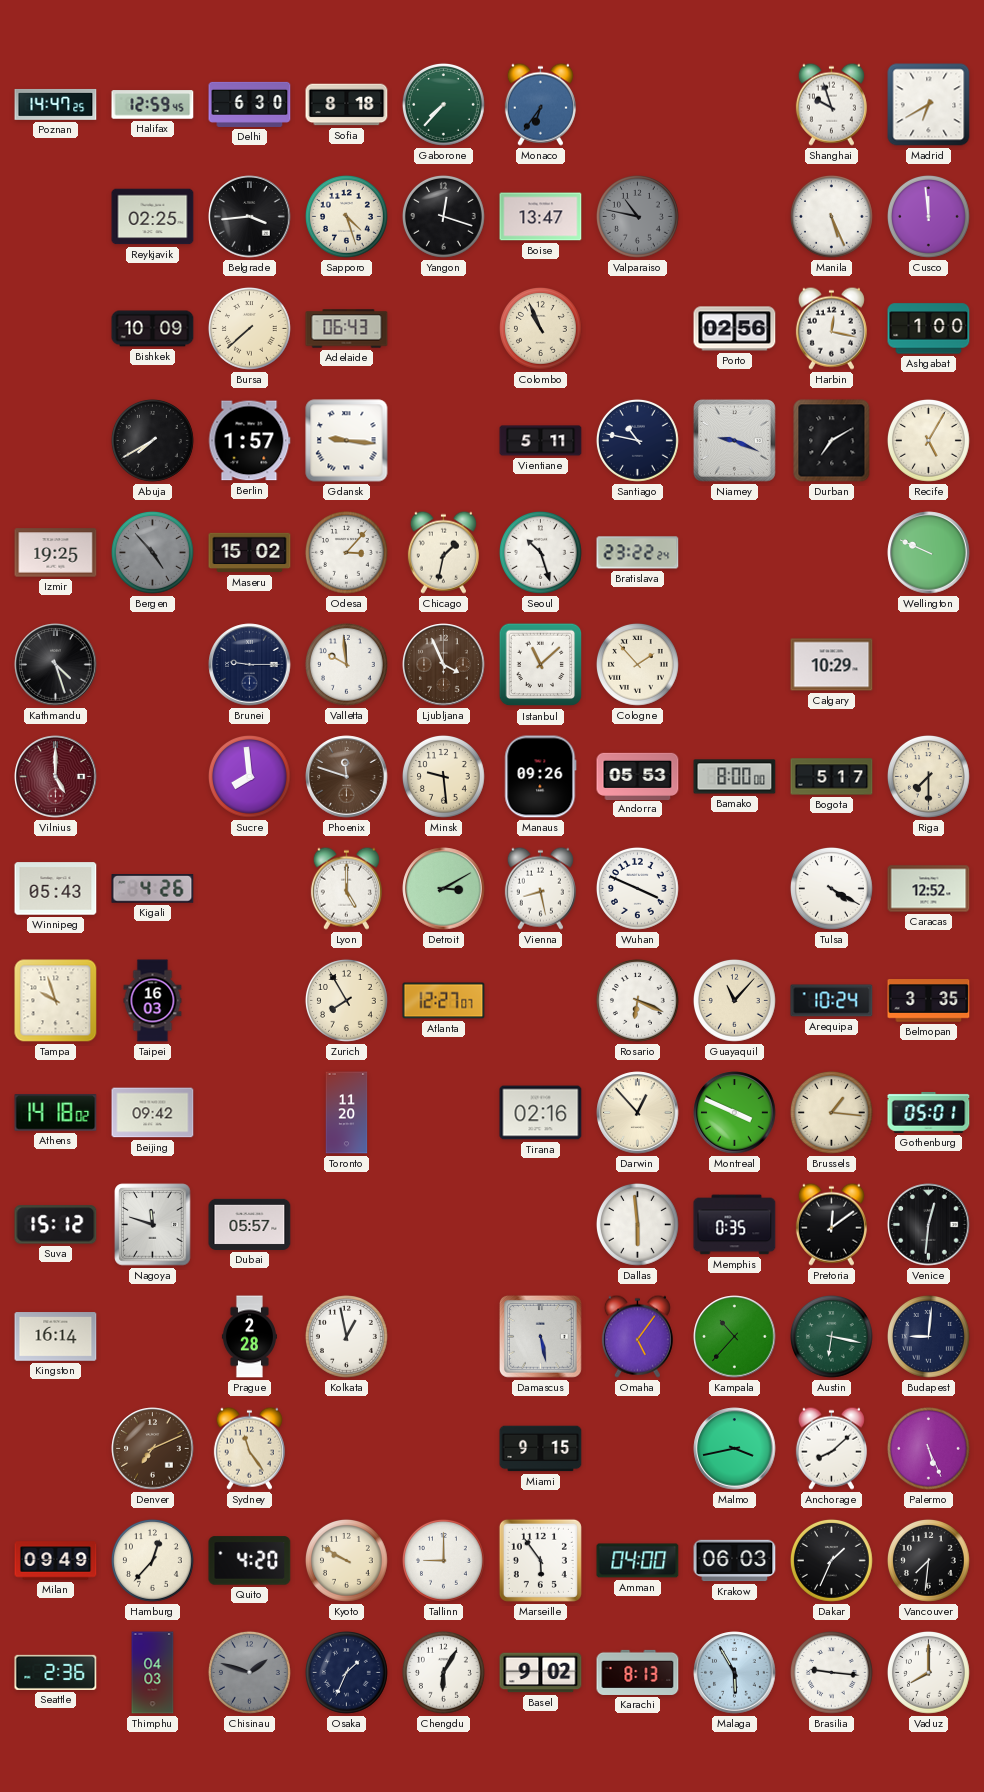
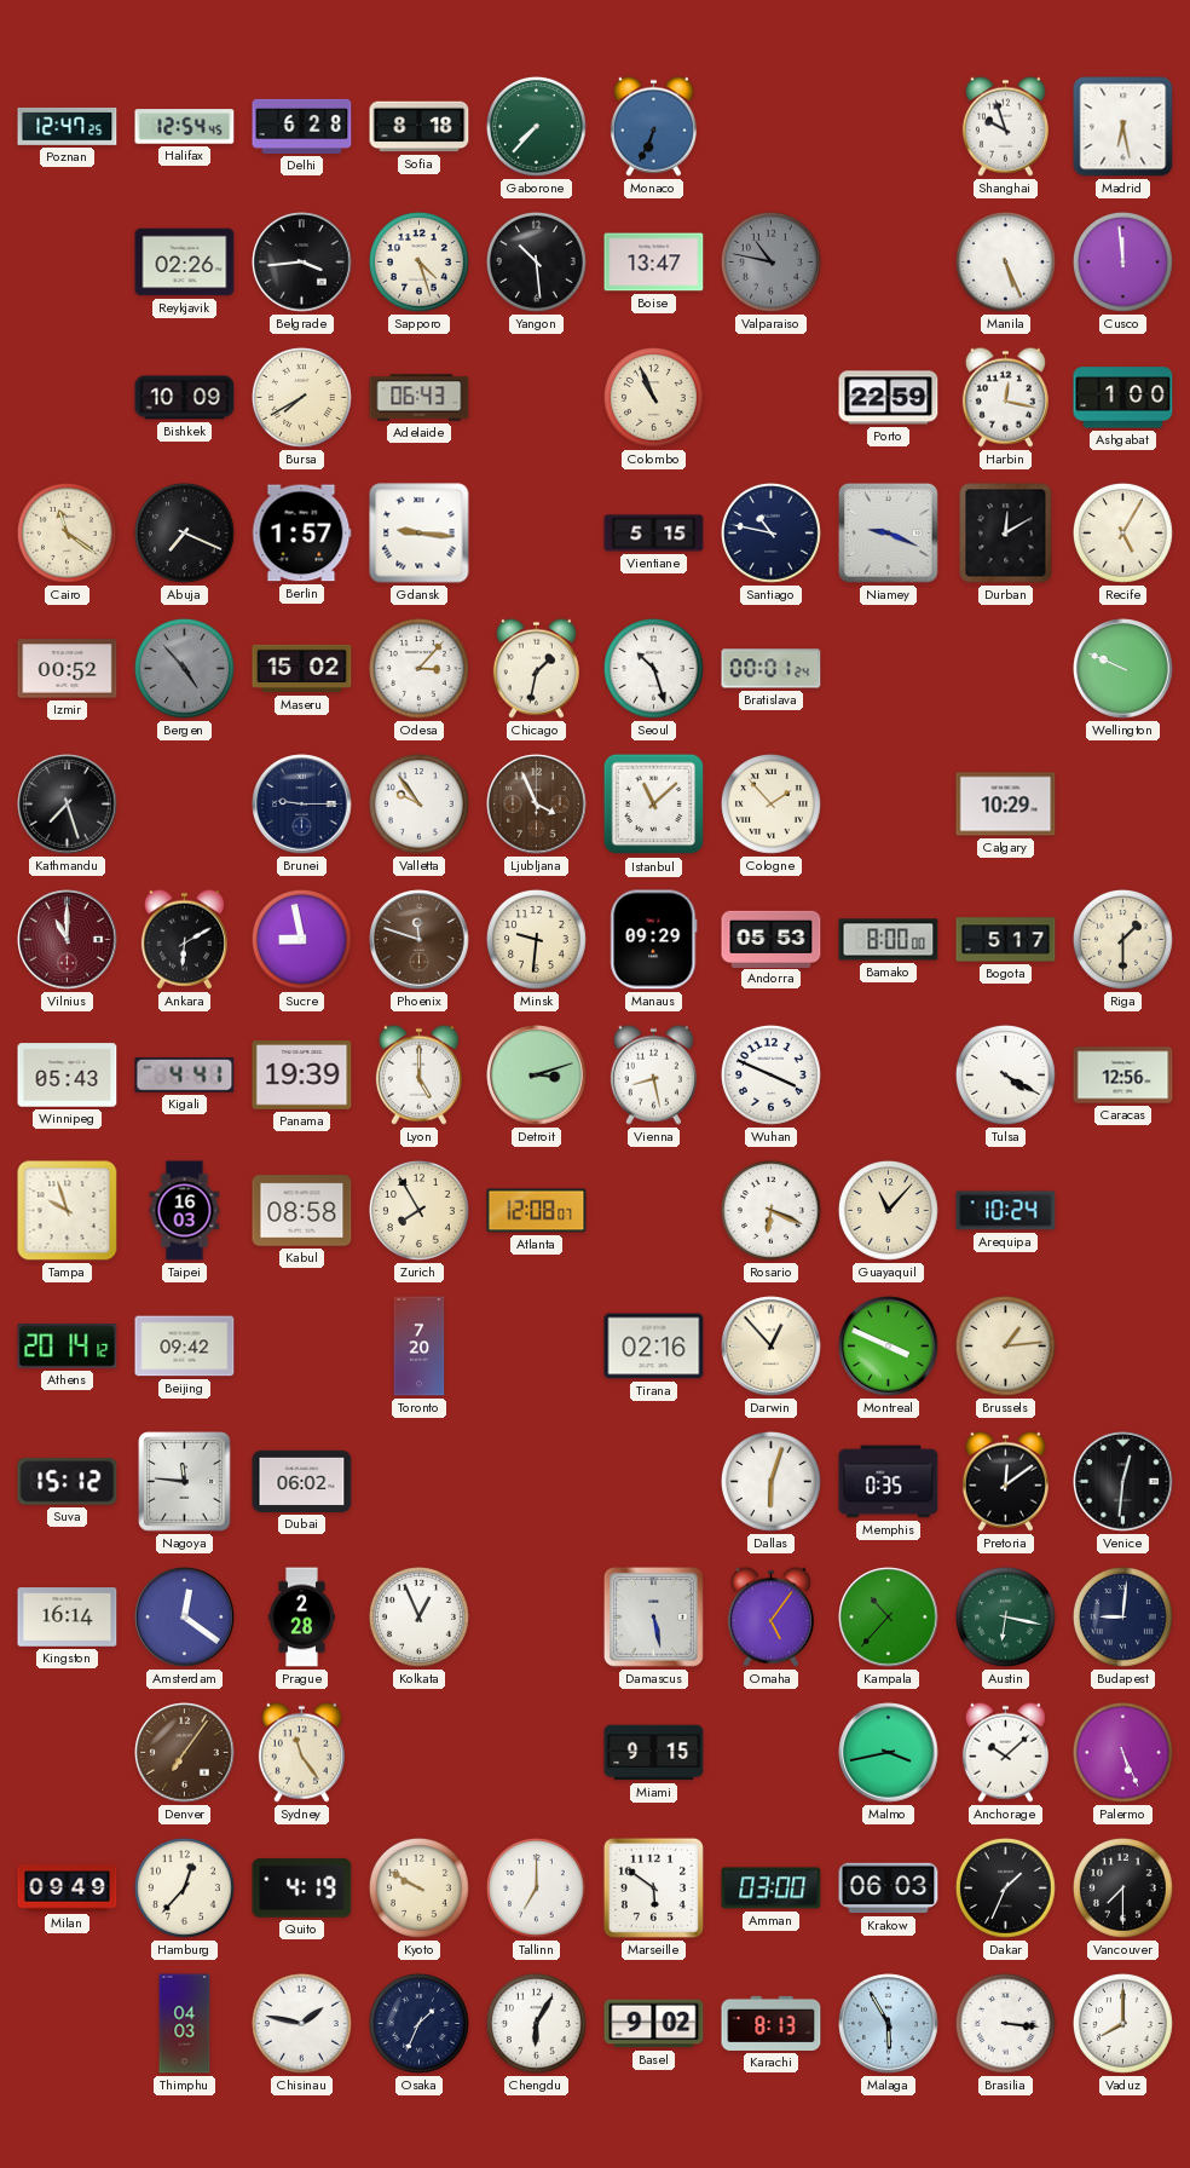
Poznan: 14:47 -> 12:47
Halifax: 12:59 -> 12:54
Delhi: 6:30 -> 6:28
Monaco: 6:36 -> 6:34
Madrid: 6:40 -> 6:28
Reykjavik: 02:25 -> 02:26
Yangon: 12:18 -> 10:29
Bursa: 7:38 -> 7:40
Porto: 02:56 -> 22:59
Cairo: none -> 11:21
Abuja: 7:40 -> 7:19
Vientiane: 5:11 -> 5:15
Durban: 7:10 -> 12:10
Izmir: 19:25 -> 00:52
Bratislava: 23:22 -> 00:01
Kathmandu: 4:27 -> 7:27
Valletta: 9:59 -> 9:54
Vilnius: 5:00 -> 11:00
Ankara: none -> 6:10
Sucre: 7:59 -> 8:58
Minsk: 9:29 -> 9:31
Manaus: 09:26 -> 09:29
Riga: 7:30 -> 1:30
Kigali: 4:26 -> 4:41
Panama: none -> 19:39
Detroit: 3:10 -> 3:12
Caracas: 12:52 -> 12:56
Kabul: none -> 08:58
Atlanta: 12:27 -> 12:08
Belmopan: 3:35 -> none
Athens: 14:18 -> 20:14
Toronto: 11:20 -> 7:20
Brussels: 1:16 -> 1:14
Gothenburg: 05:01 -> none
Nagoya: 11:48 -> 11:46
Dubai: 05:57 -> 06:02
Dallas: 5:59 -> 6:03
Amsterdam: none -> 12:21
Kolkata: 12:58 -> 12:56
Denver: 7:11 -> 7:06
Anchorage: 8:08 -> 10:08
Quito: 4:20 -> 4:19
Tallinn: 9:00 -> 7:00
Marseille: 5:54 -> 5:51
Amman: 04:00 -> 03:00
Vancouver: 7:31 -> 7:30
Seattle: 2:36 -> none
Chisinau: 1:48 -> 1:47
Chisinau dial: grey -> white
Brasilia: 9:16 -> 3:16
